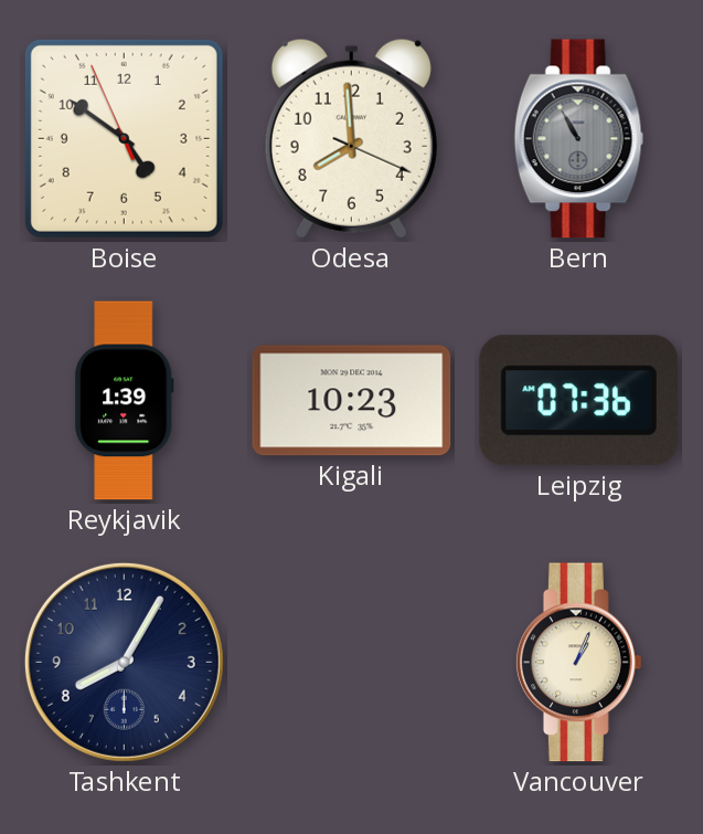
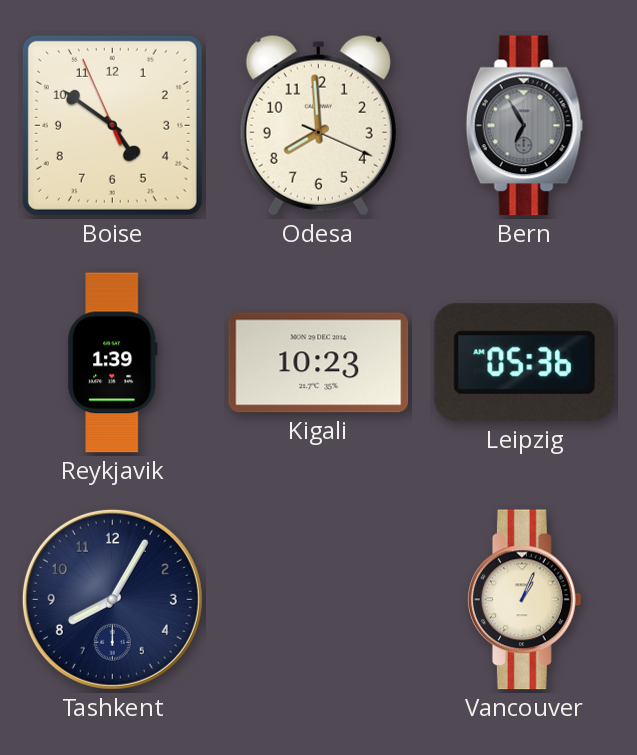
Bern: 10:55 -> 6:55
Leipzig: 07:36 -> 05:36
